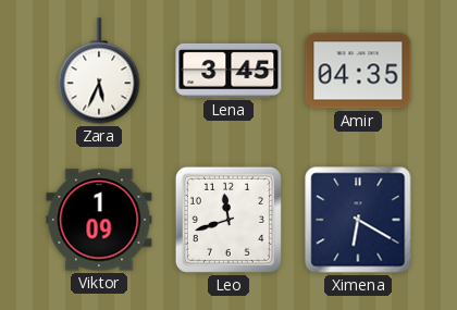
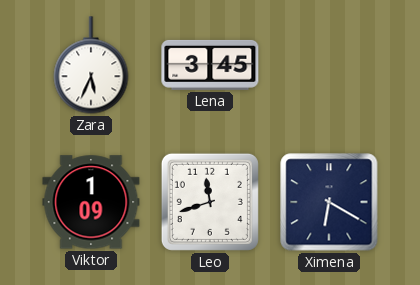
Amir: 04:35 -> none
